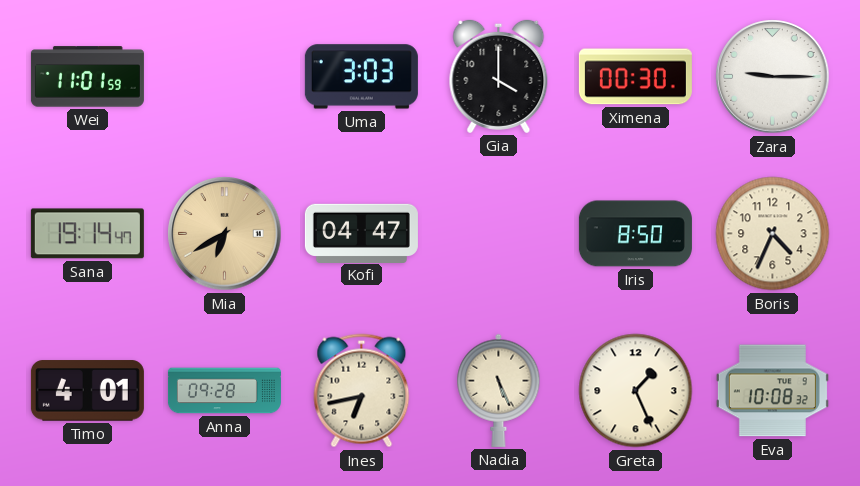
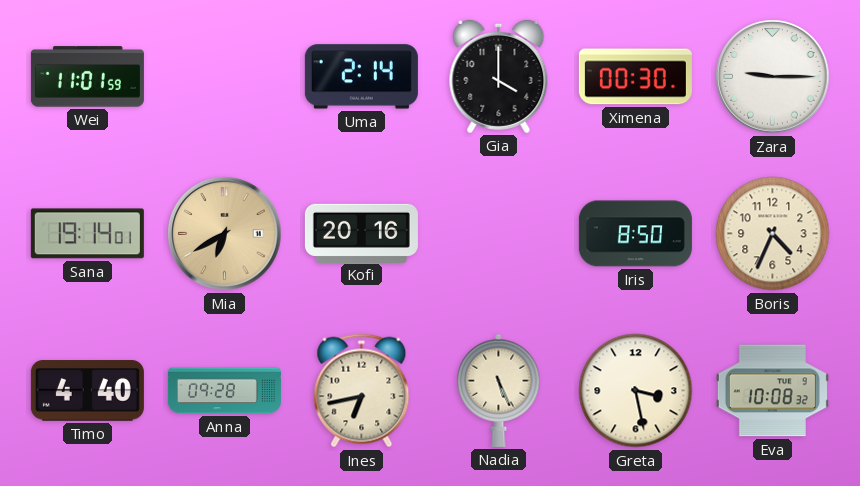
Uma: 3:03 -> 2:14
Sana: 19:14:47 -> 19:14:01
Kofi: 04:47 -> 20:16
Timo: 4:01 -> 4:40
Greta: 1:26 -> 3:28
